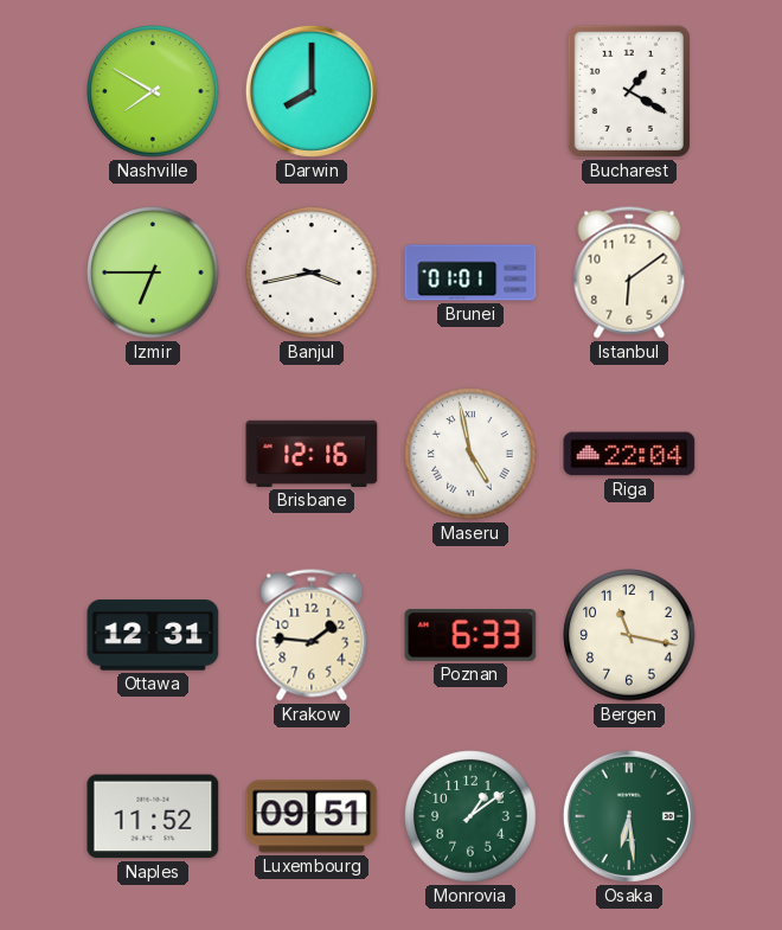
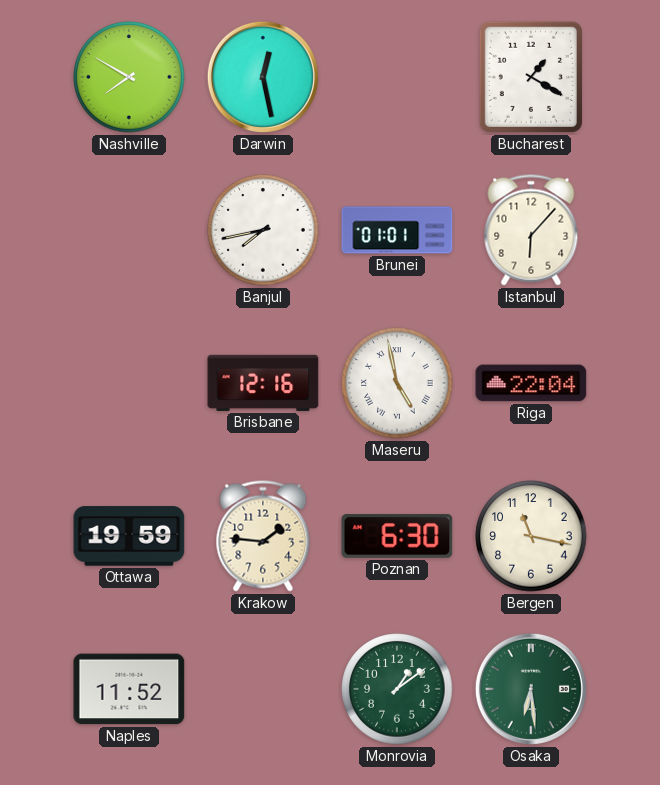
Darwin: 8:00 -> 12:28
Izmir: 6:45 -> none
Banjul: 3:43 -> 7:43
Istanbul: 6:09 -> 6:07
Ottawa: 12:31 -> 19:59
Poznan: 6:33 -> 6:30
Luxembourg: 09:51 -> none
